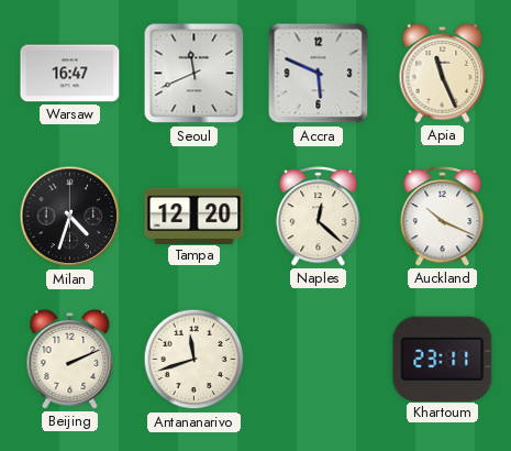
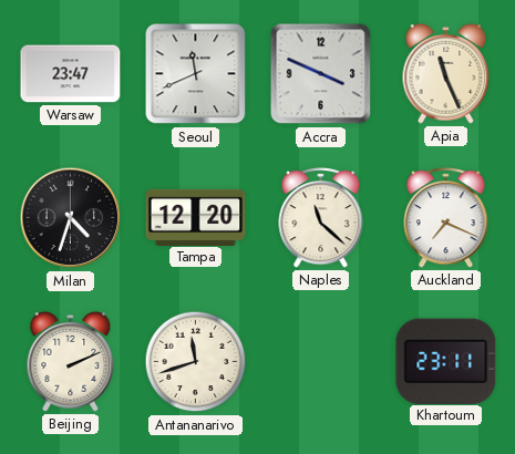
Warsaw: 16:47 -> 23:47
Accra: 5:49 -> 3:49
Naples: 12:22 -> 11:22
Auckland: 10:19 -> 7:19
